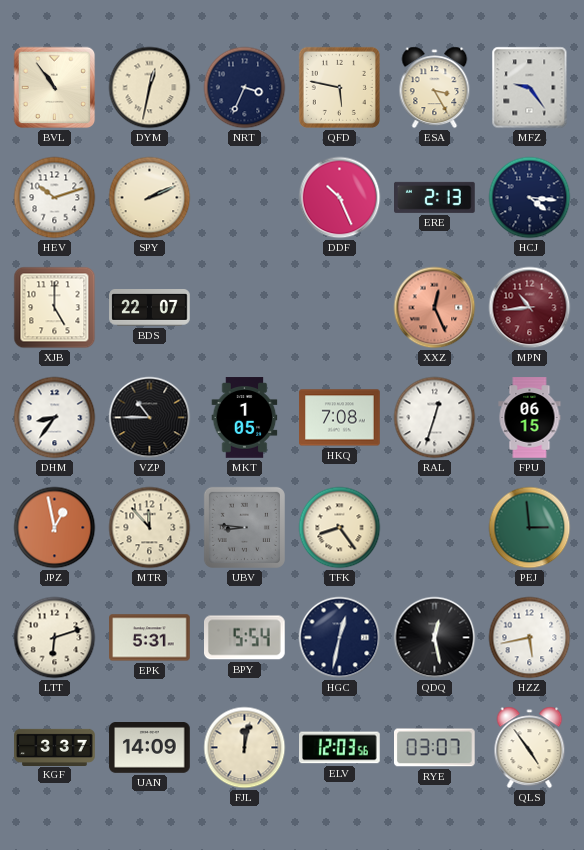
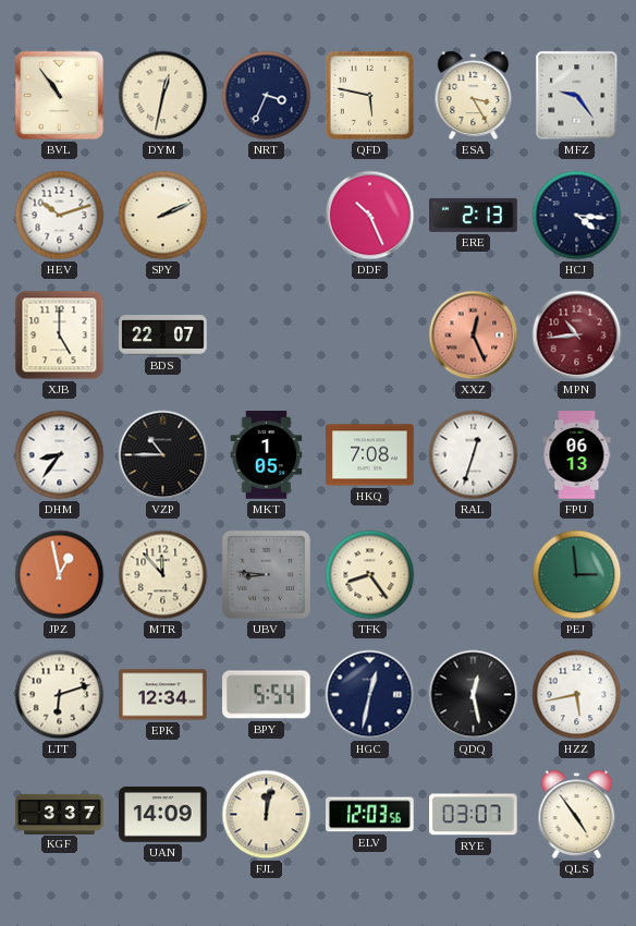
FPU: 06:15 -> 06:13
EPK: 5:31 -> 12:34
